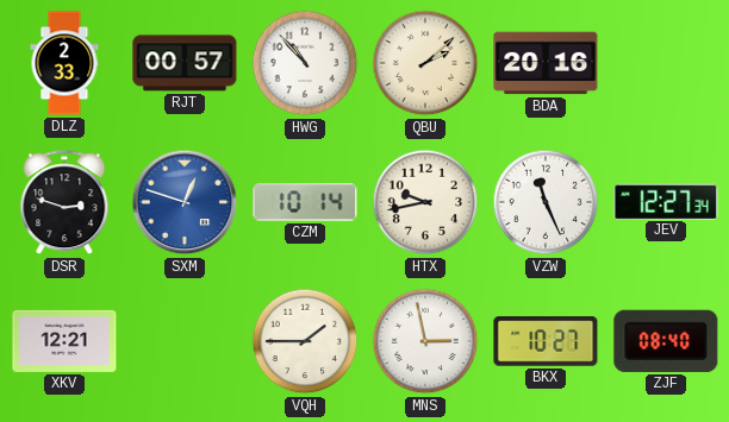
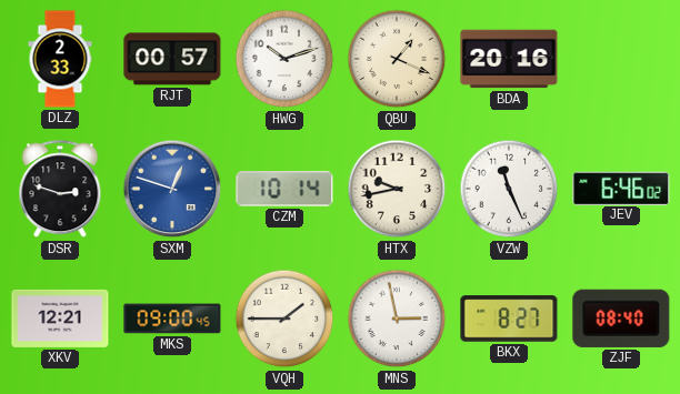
HWG: 10:53 -> 10:12
QBU: 2:08 -> 1:19
JEV: 12:27 -> 6:46
MKS: none -> 09:00
BKX: 10:27 -> 8:27
